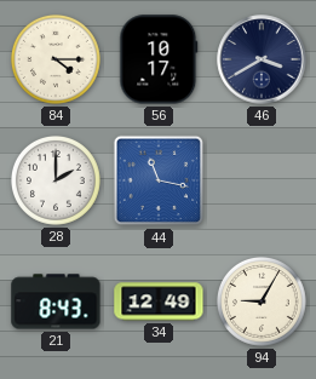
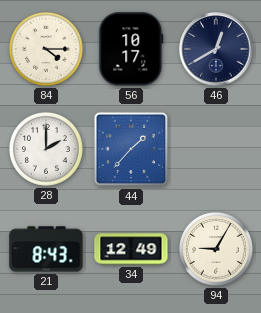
46: 3:40 -> 12:40
44: 11:17 -> 1:37
